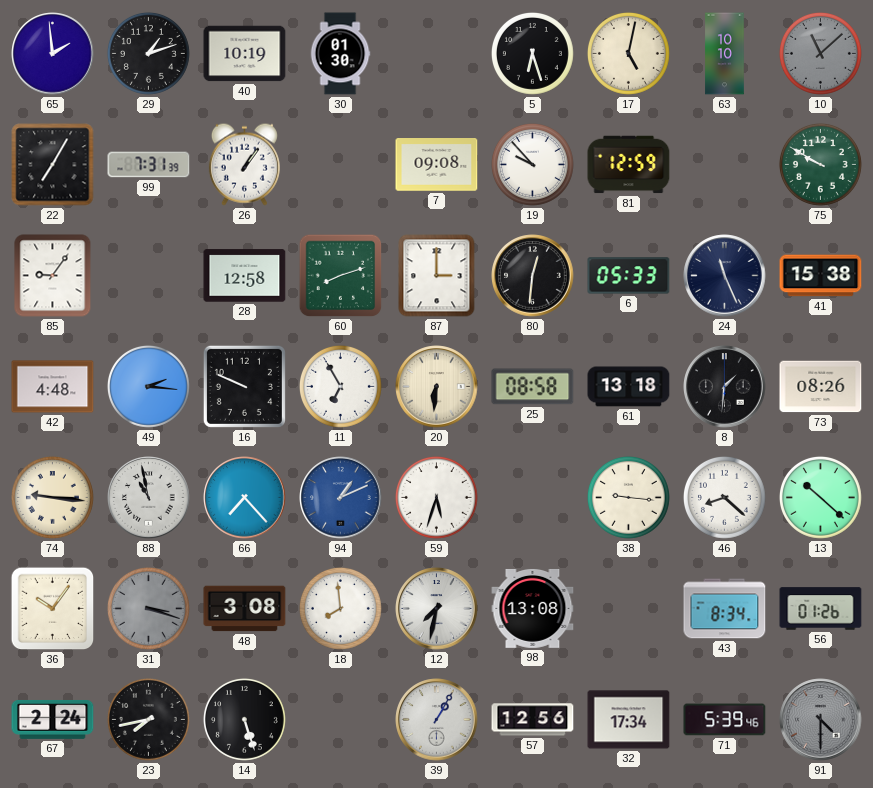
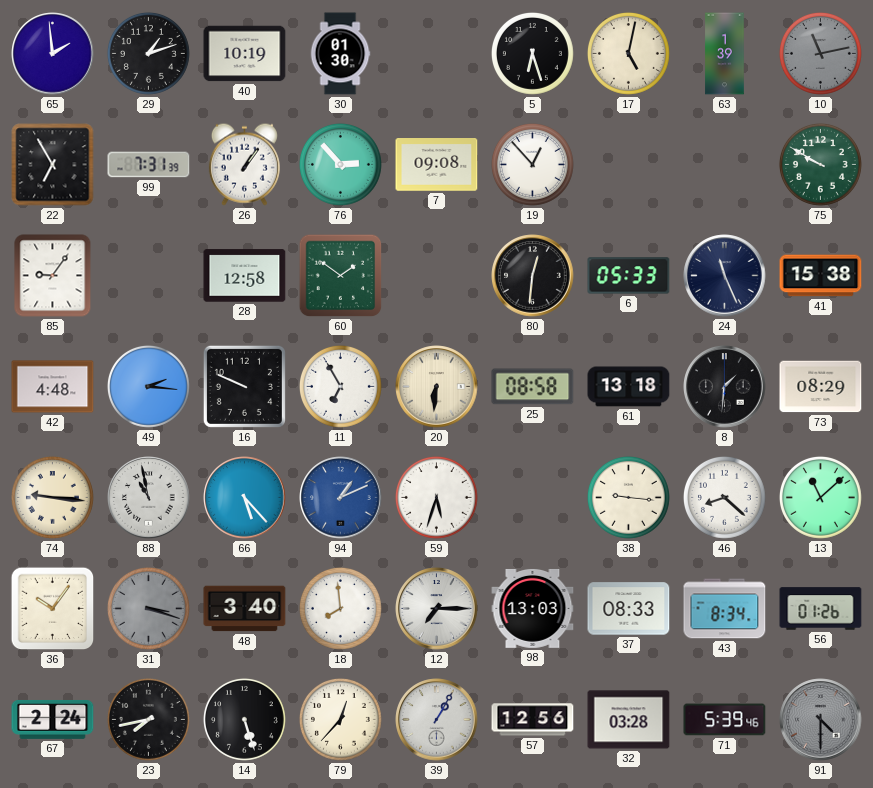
63: 10:10 -> 1:39
10: 11:08 -> 11:13
22: 7:05 -> 6:55
76: none -> 2:53
19: 9:53 -> 12:53
81: 12:59 -> none
60: 8:12 -> 1:51
87: 3:00 -> none
73: 08:26 -> 08:29
66: 7:23 -> 5:23
13: 10:22 -> 11:08
48: 3:08 -> 3:40
12: 7:32 -> 7:15
98: 13:08 -> 13:03
37: none -> 08:33
79: none -> 12:37
32: 17:34 -> 03:28
